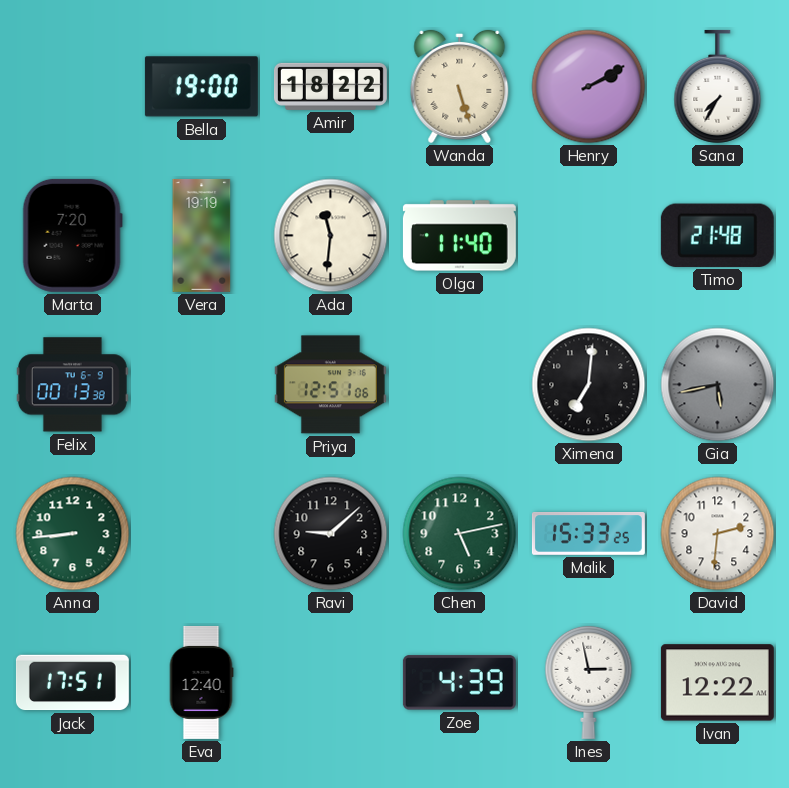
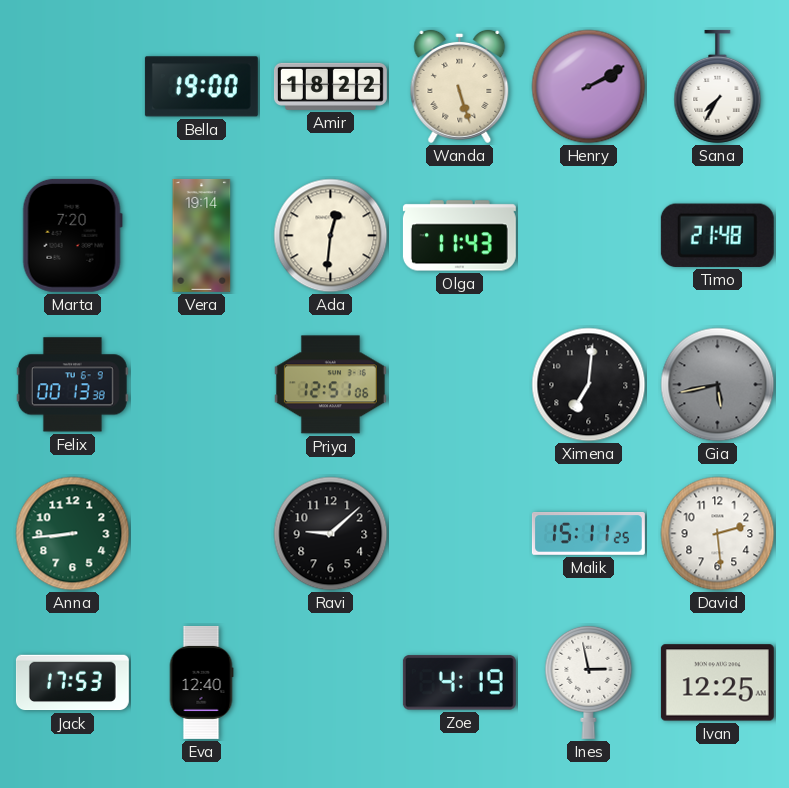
Vera: 19:19 -> 19:14
Ada: 11:31 -> 12:31
Olga: 11:40 -> 11:43
Chen: 5:13 -> none
Malik: 15:33 -> 15:11
David: 2:31 -> 2:29
Jack: 17:51 -> 17:53
Zoe: 4:39 -> 4:19
Ivan: 12:22 -> 12:25
